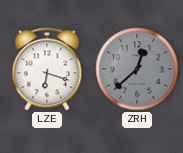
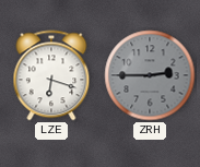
ZRH: 12:38 -> 2:45
